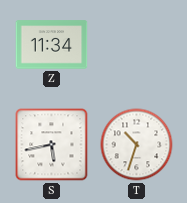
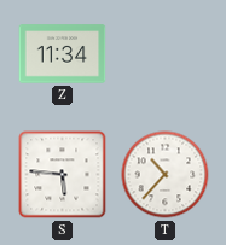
S: 5:43 -> 5:46
T: 10:33 -> 10:37
